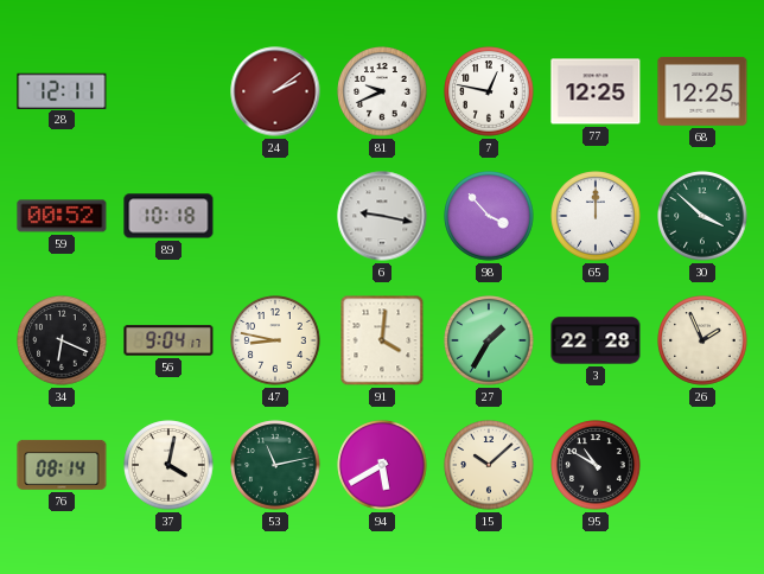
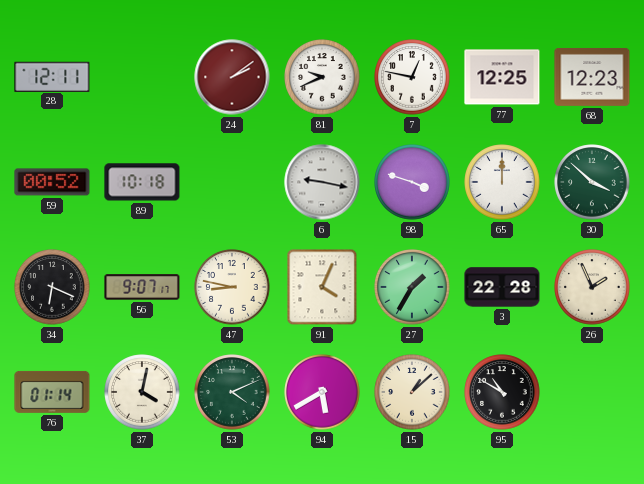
68: 12:25 -> 12:23
98: 3:53 -> 3:48
56: 9:04 -> 9:07
91: 4:01 -> 4:04
76: 08:14 -> 01:14
53: 11:13 -> 4:11
15: 10:08 -> 1:08
